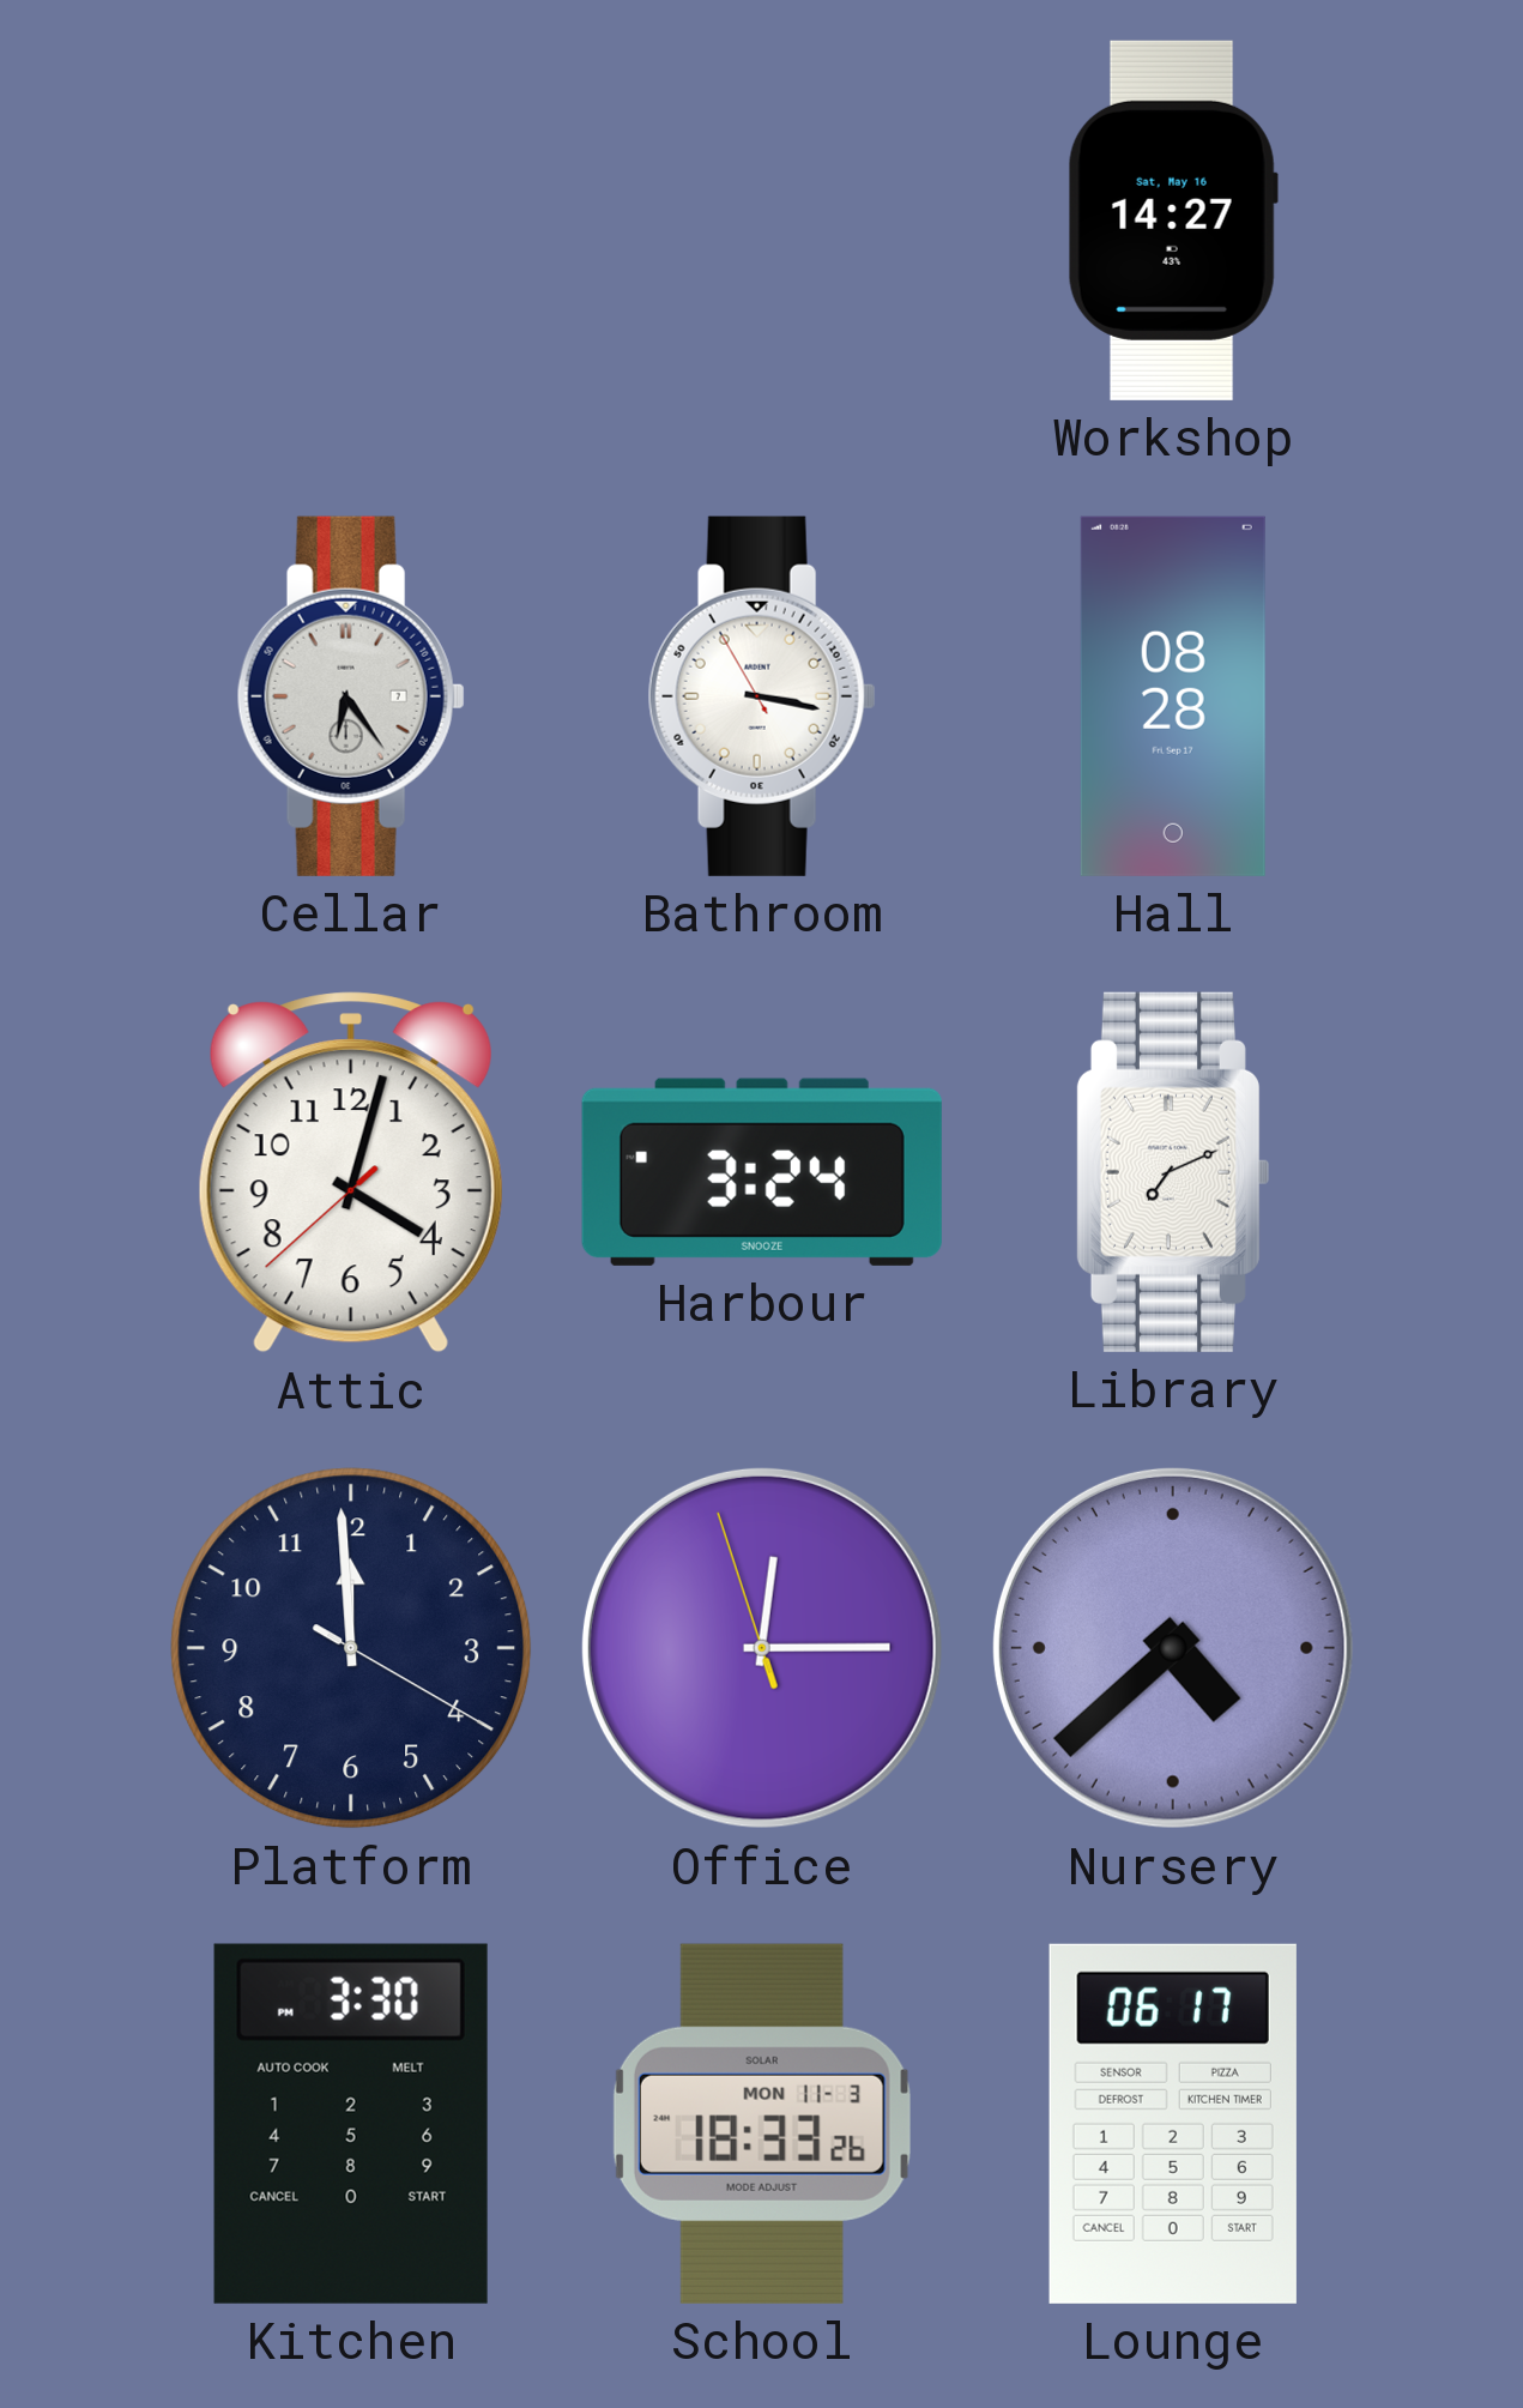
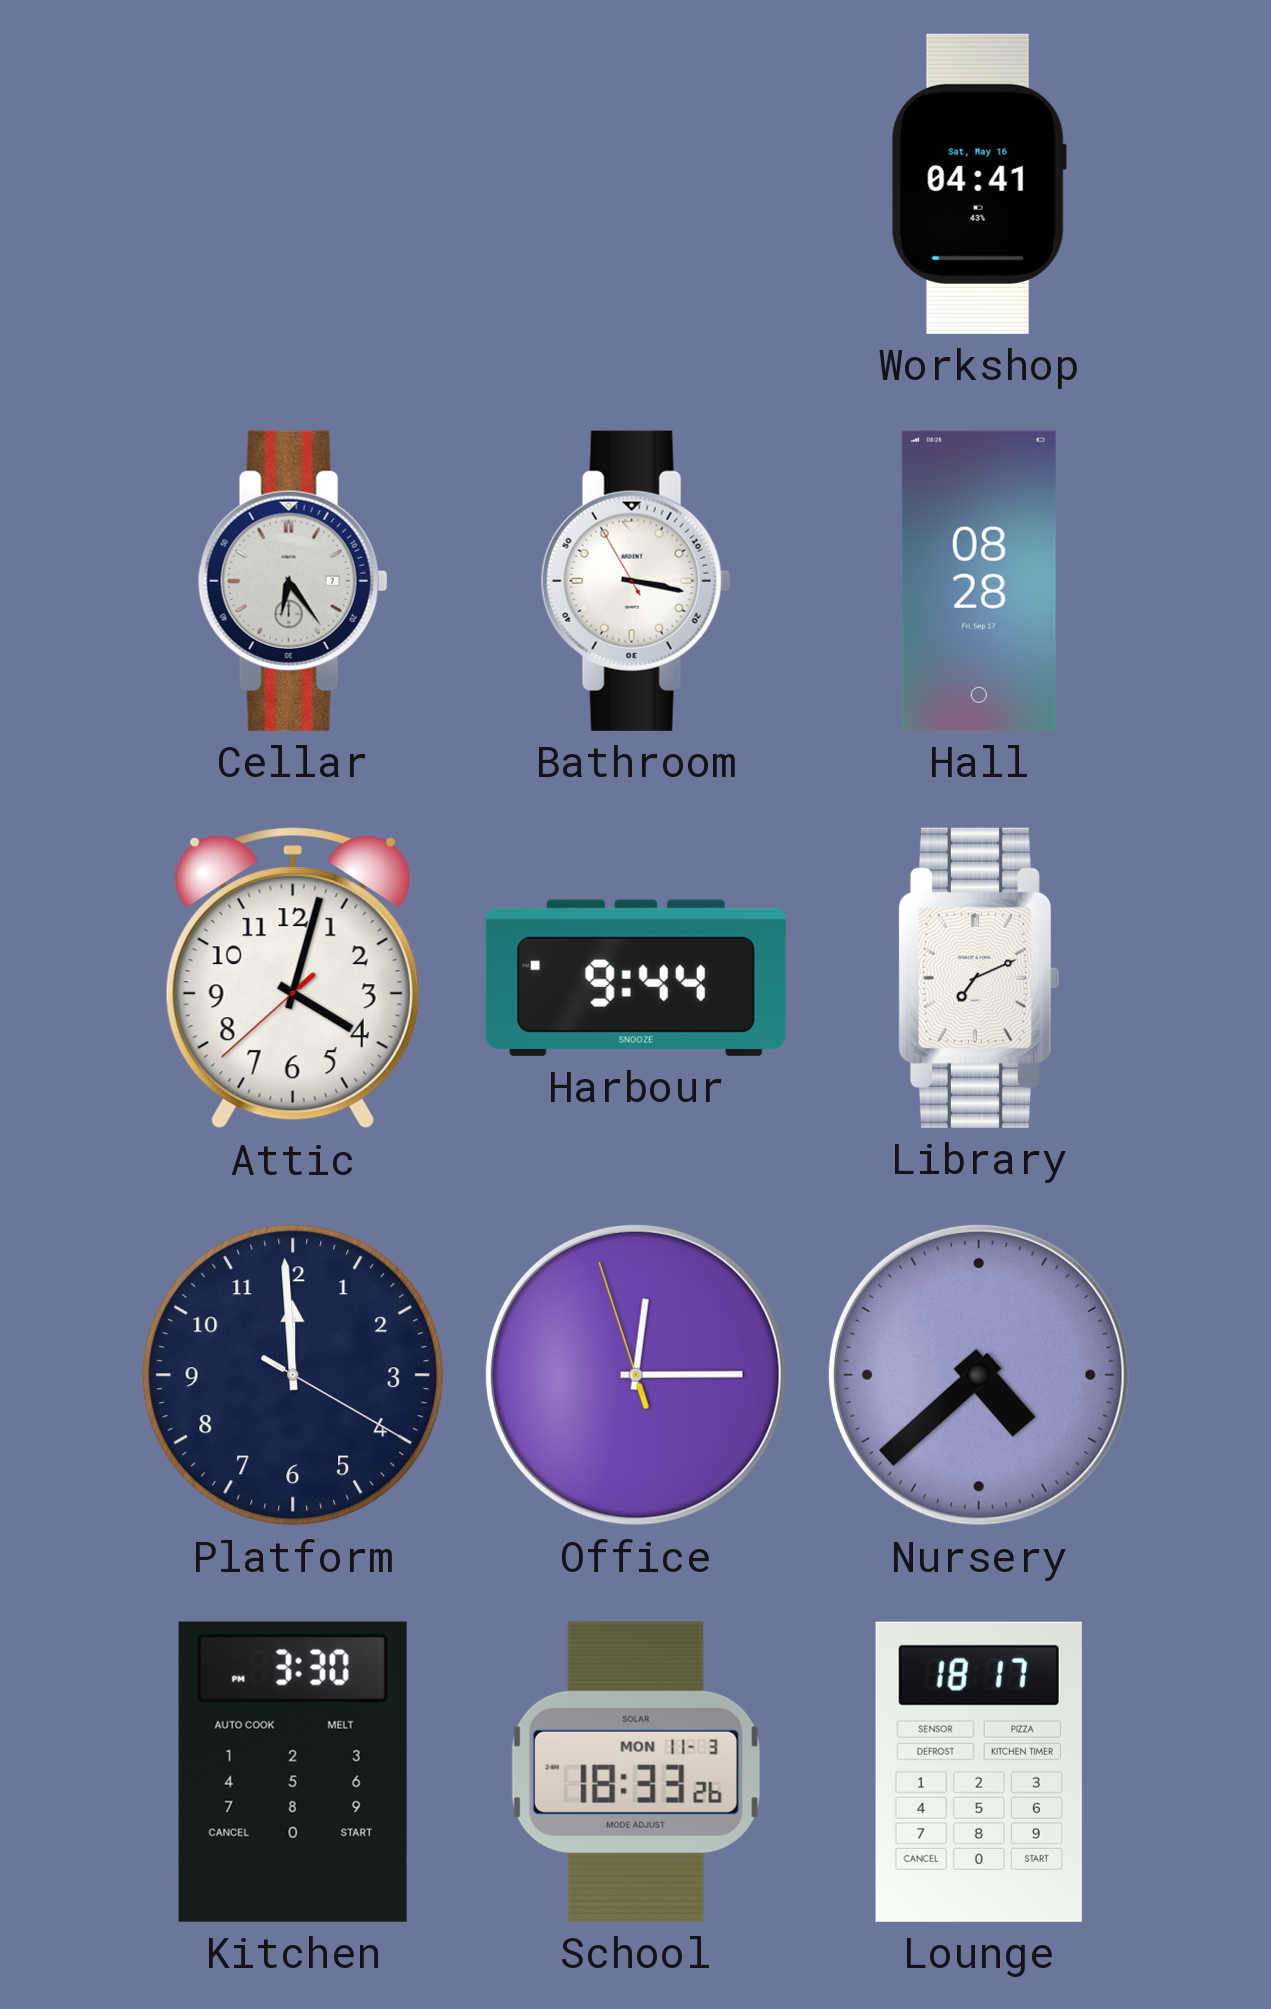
Workshop: 14:27 -> 04:41
Harbour: 3:24 -> 9:44
Lounge: 06:17 -> 18:17
